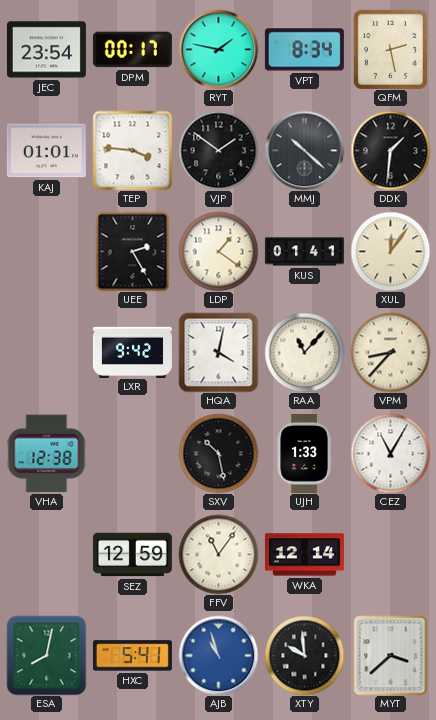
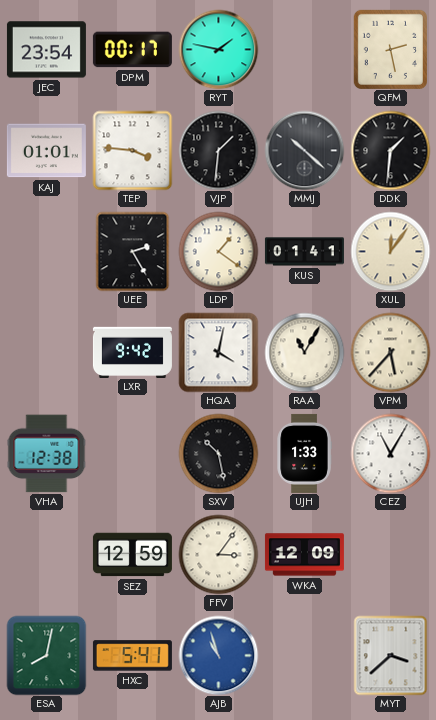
VPT: 8:34 -> none
VJP: 1:51 -> 1:31
RAA: 11:07 -> 11:05
VPM: 8:37 -> 5:37
FFV: 11:06 -> 3:06
WKA: 12:14 -> 12:09
XTY: 9:59 -> none
